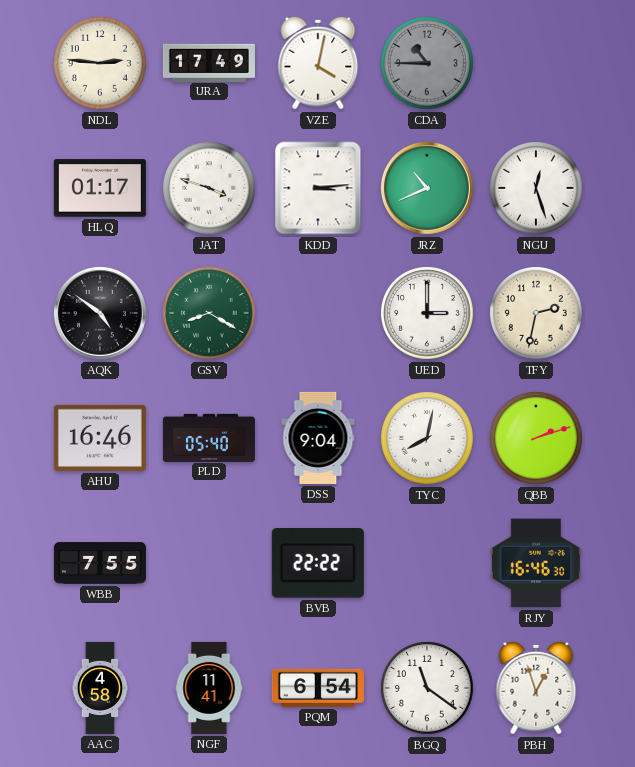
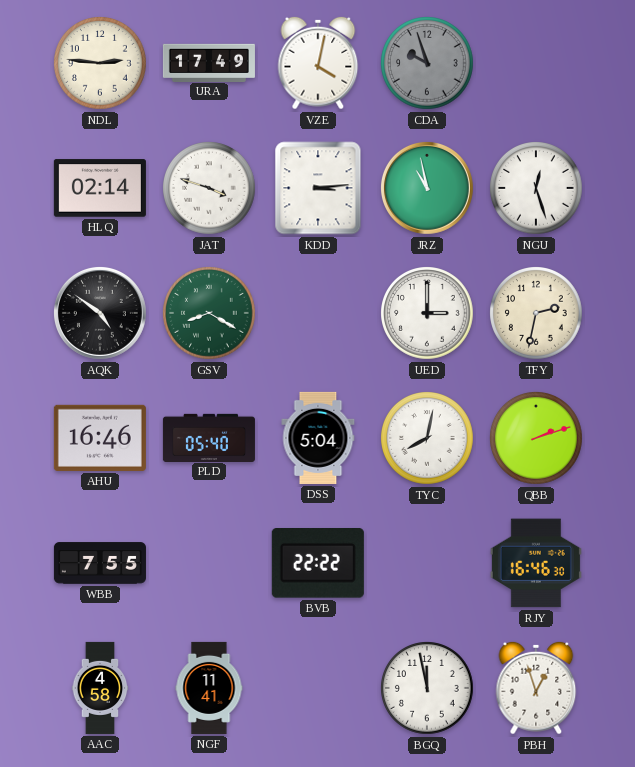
CDA: 10:45 -> 9:57
HLQ: 01:17 -> 02:14
JRZ: 10:41 -> 10:58
DSS: 9:04 -> 5:04
PQM: 6:54 -> none
BGQ: 11:21 -> 11:58
